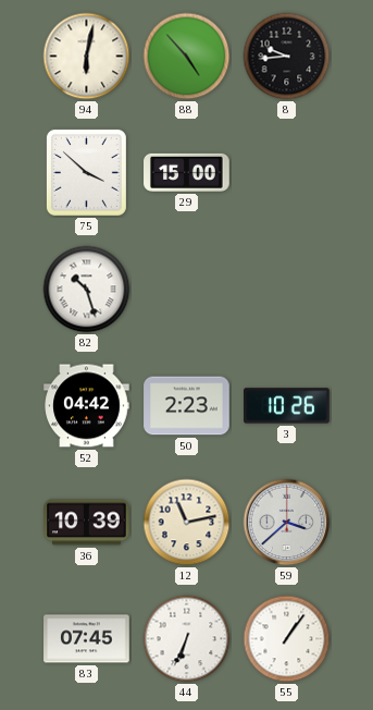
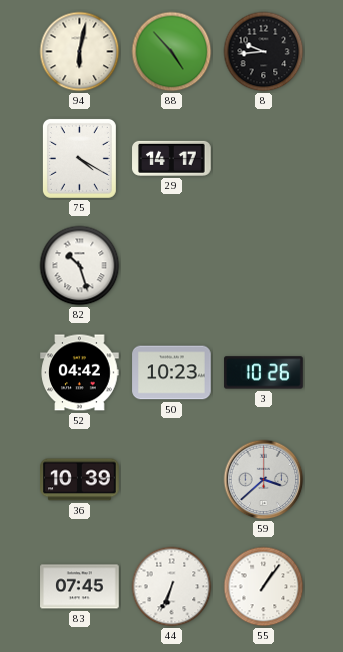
75: 3:52 -> 4:20
29: 15:00 -> 14:17
50: 2:23 -> 10:23
12: 11:13 -> none
